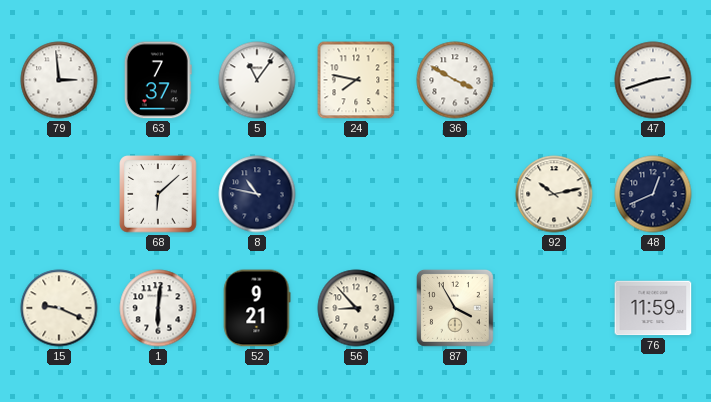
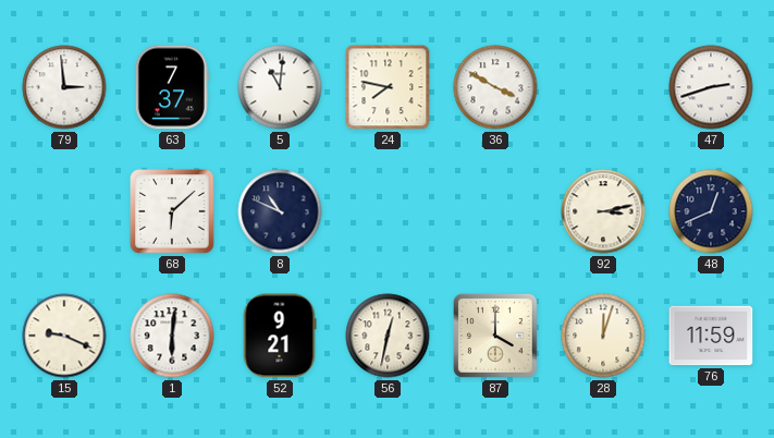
5: 11:06 -> 11:01
8: 10:47 -> 10:49
92: 10:13 -> 3:13
56: 8:53 -> 12:32
87: 3:55 -> 4:00
28: none -> 12:03
